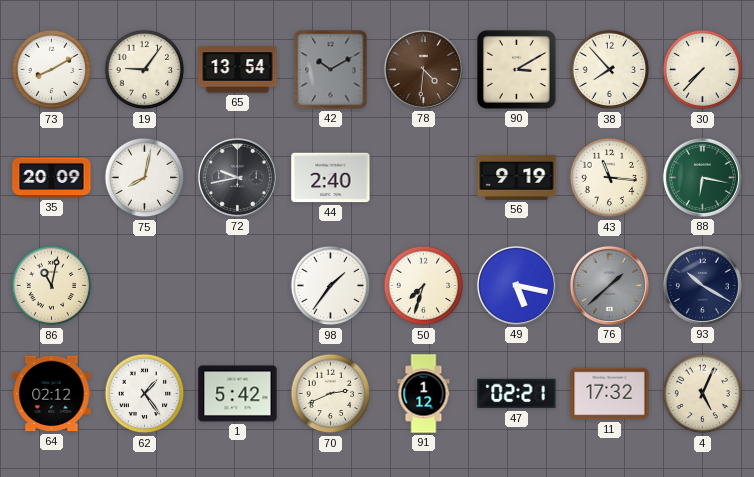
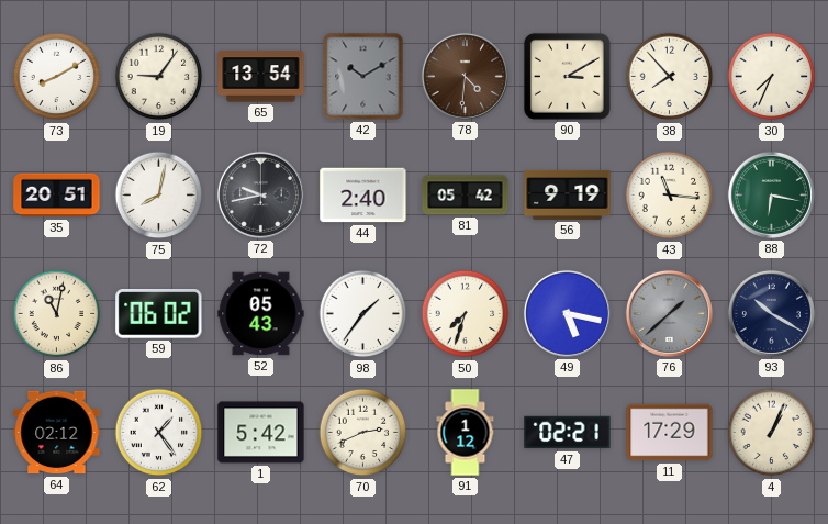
30: 7:37 -> 7:34
35: 20:09 -> 20:51
81: none -> 05:42
59: none -> 06:02
52: none -> 05:43
11: 17:32 -> 17:29
4: 5:04 -> 1:04
